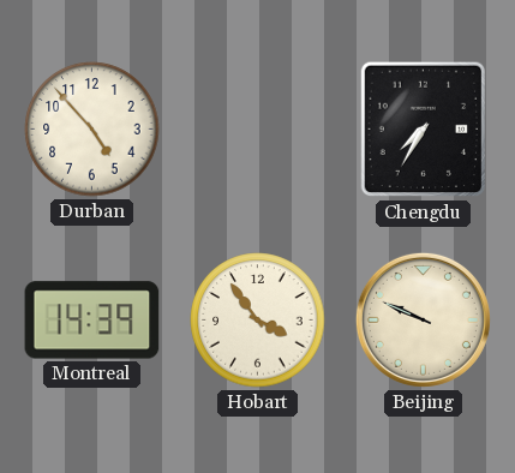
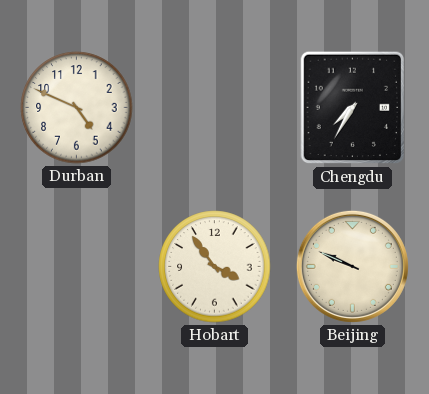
Durban: 4:53 -> 4:49
Montreal: 14:39 -> none
